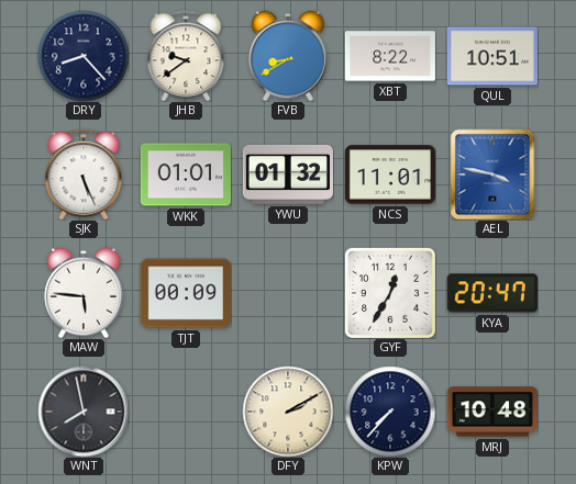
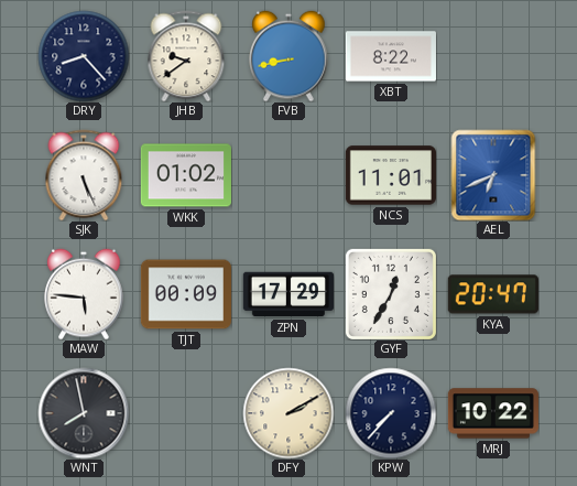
FVB: 8:40 -> 8:43
QUL: 10:51 -> none
WKK: 01:01 -> 01:02
YWU: 01:32 -> none
AEL: 3:47 -> 6:41
ZPN: none -> 17:29
MRJ: 10:48 -> 10:22
